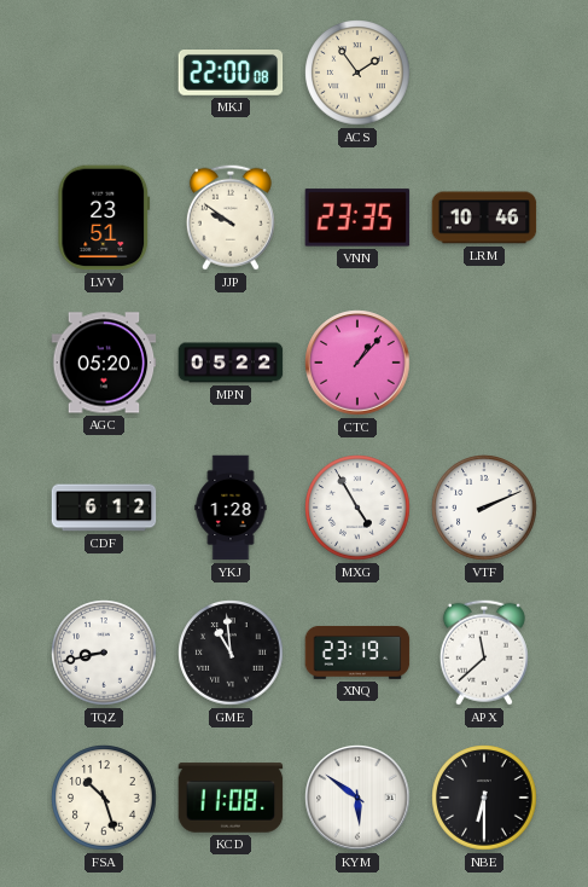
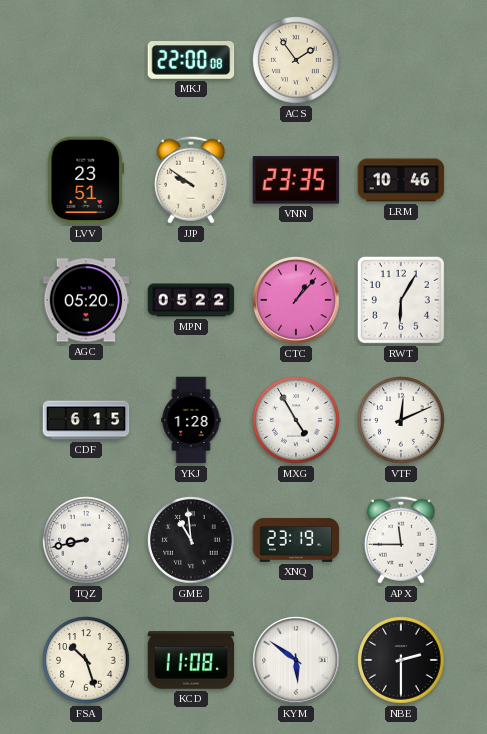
RWT: none -> 6:05
CDF: 6:12 -> 6:15
VTF: 2:11 -> 12:11
APX: 11:38 -> 11:45
NBE: 6:30 -> 2:30
